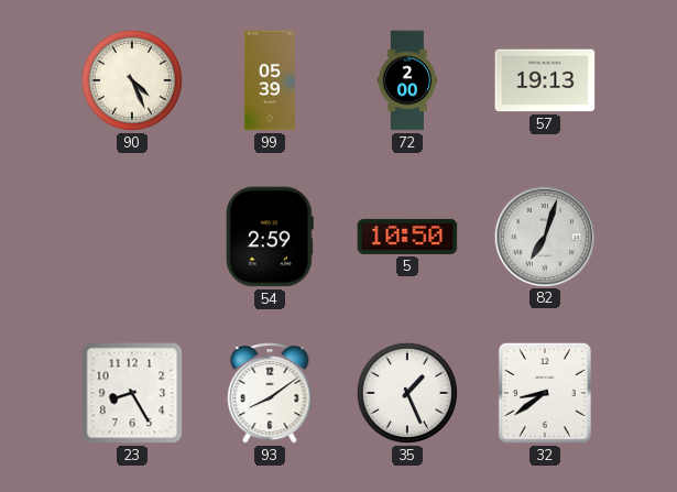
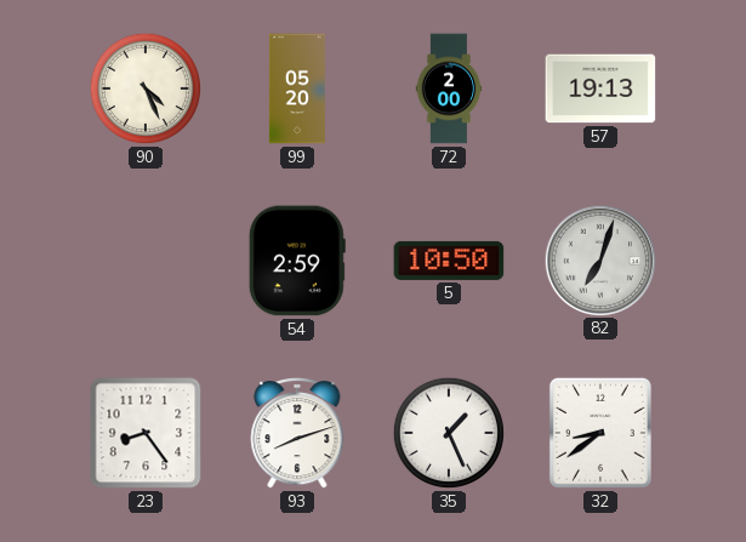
99: 05:39 -> 05:20
23: 8:25 -> 8:24
93: 8:09 -> 8:12
